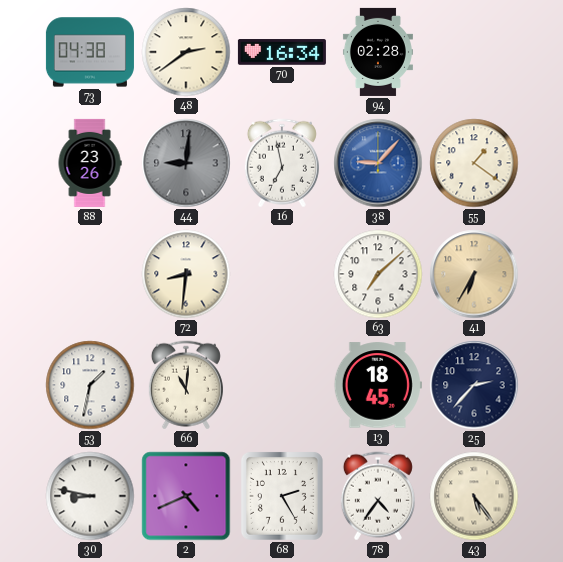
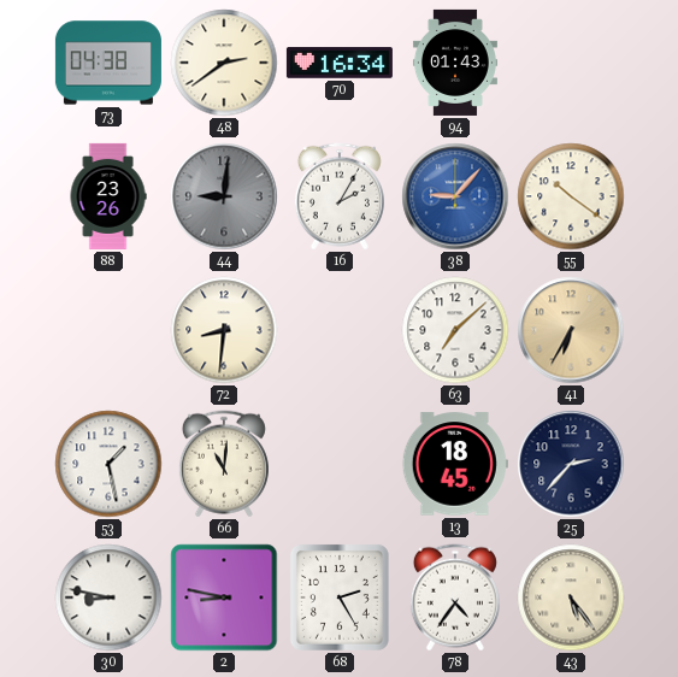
94: 02:28 -> 01:43
16: 6:58 -> 2:05
55: 1:21 -> 10:21
53: 1:32 -> 1:28
2: 4:41 -> 8:47
